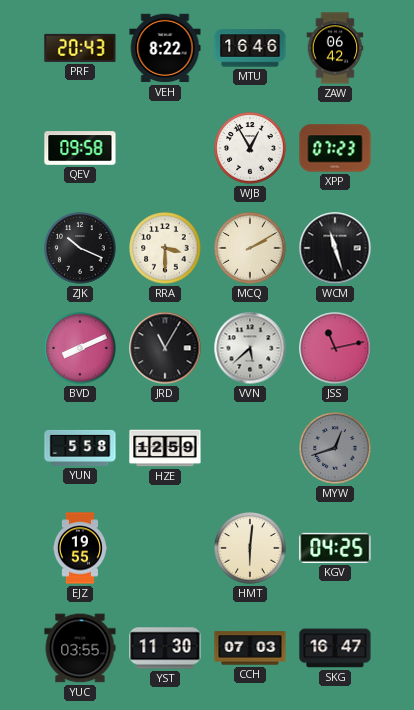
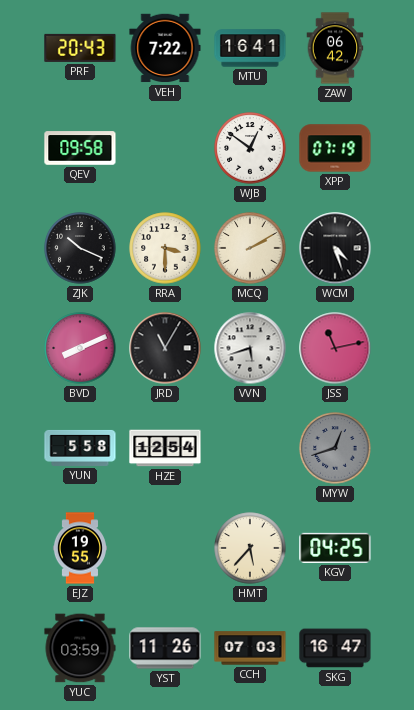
VEH: 8:22 -> 7:22
MTU: 16:46 -> 16:41
WJB: 12:55 -> 12:51
XPP: 07:23 -> 07:19
WCM: 11:27 -> 4:27
VVN: 5:38 -> 5:42
HZE: 12:59 -> 12:54
HMT: 6:01 -> 5:37
YUC: 03:55 -> 03:59
YST: 11:30 -> 11:26
